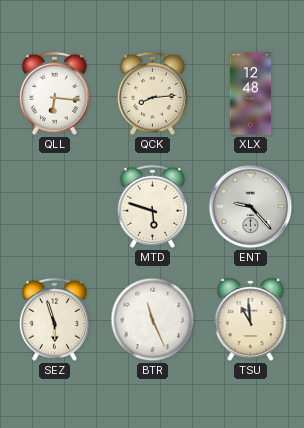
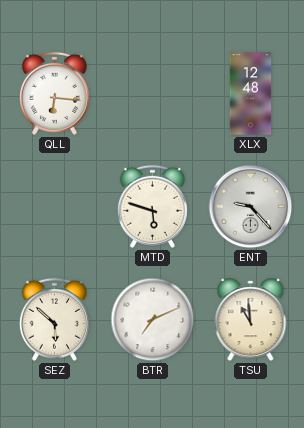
QCK: 8:14 -> none
SEZ: 5:57 -> 5:52
BTR: 11:26 -> 7:11
